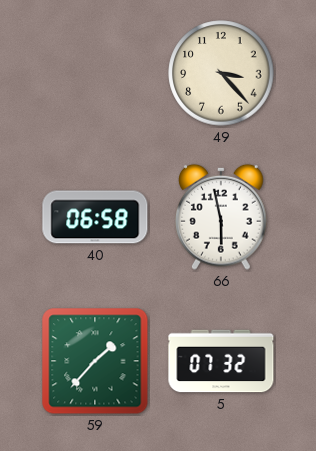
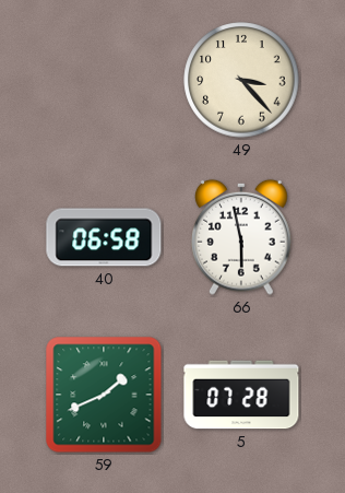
59: 1:37 -> 1:41
5: 07:32 -> 07:28
